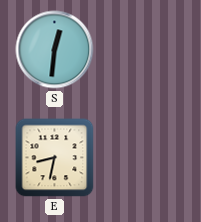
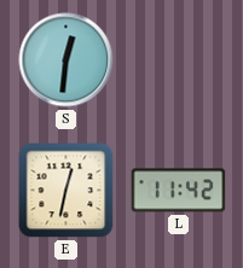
E: 8:32 -> 12:32
L: none -> 11:42
